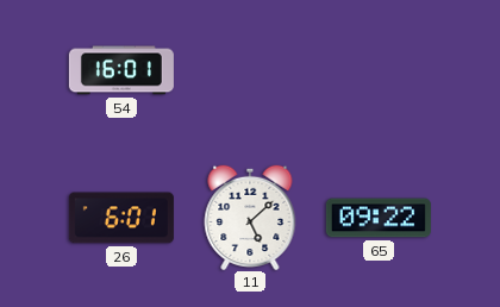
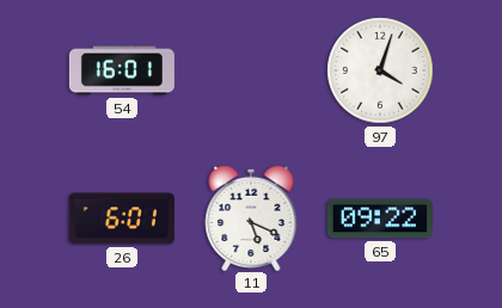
97: none -> 4:03
11: 5:08 -> 5:19
